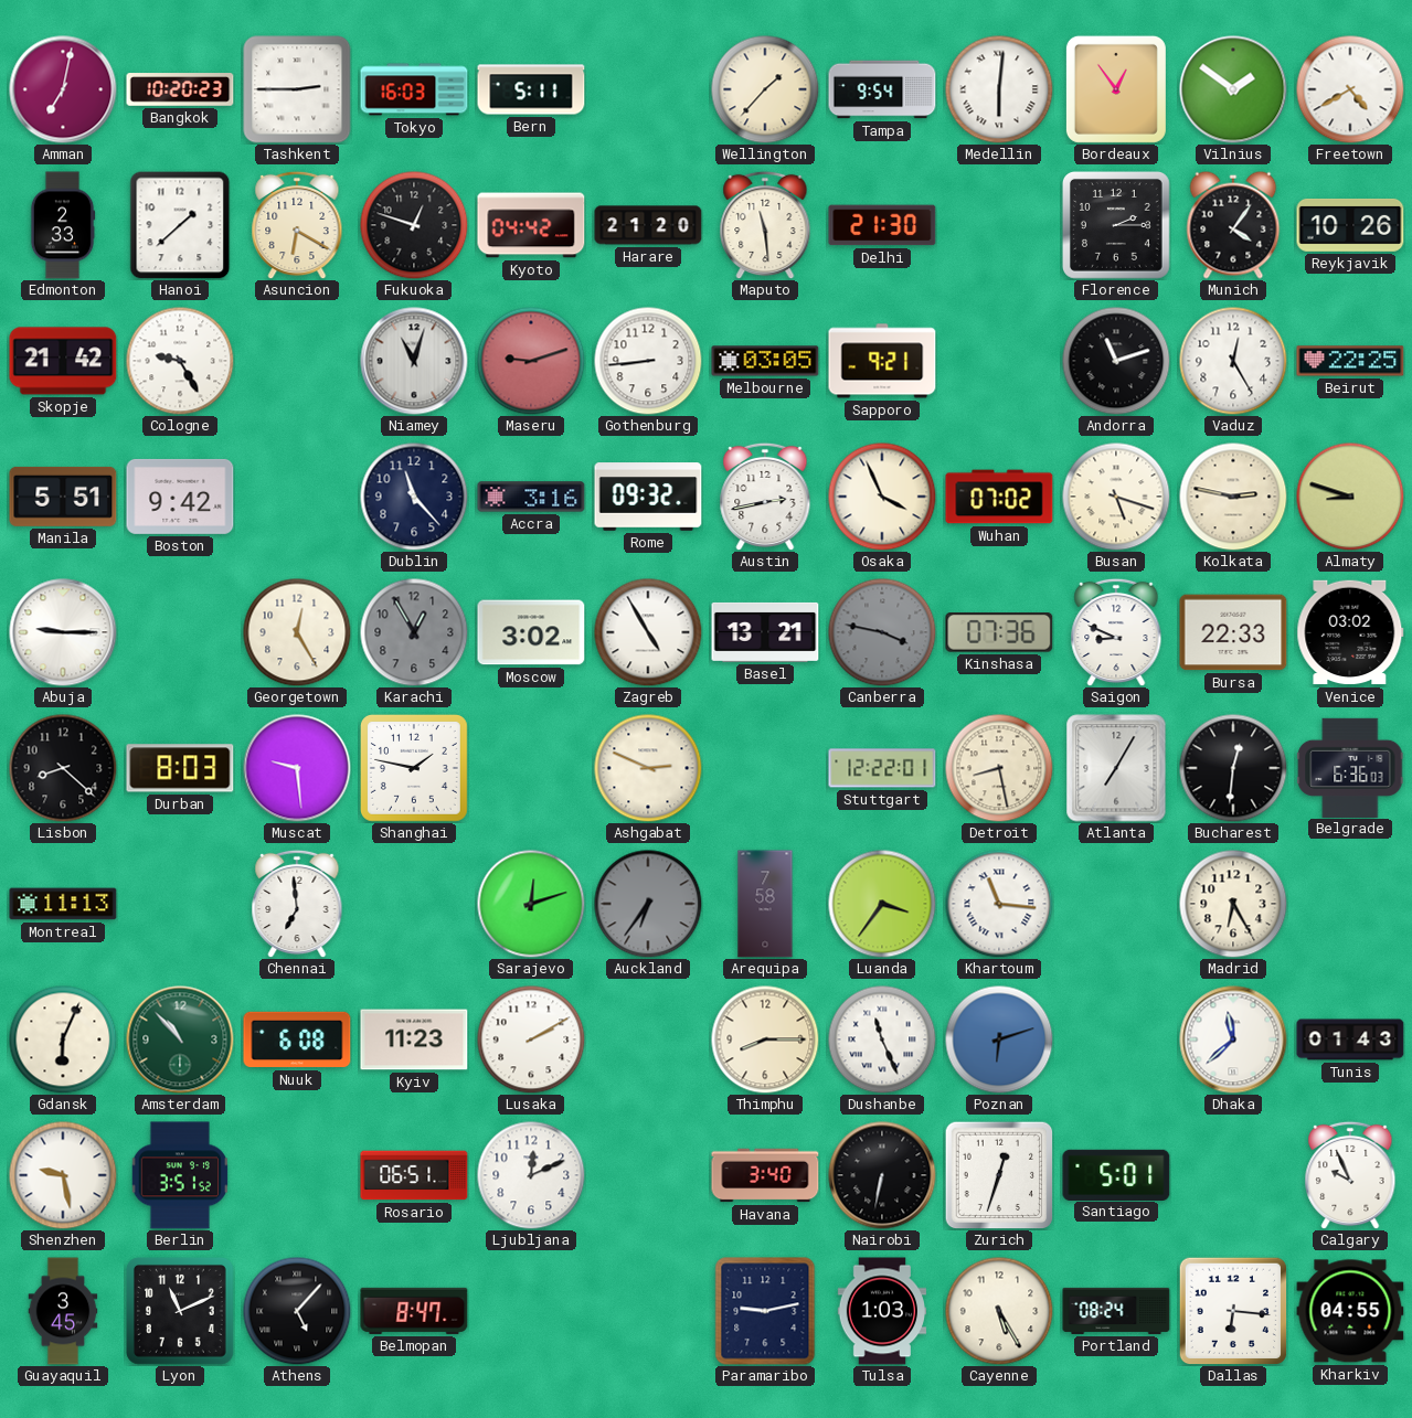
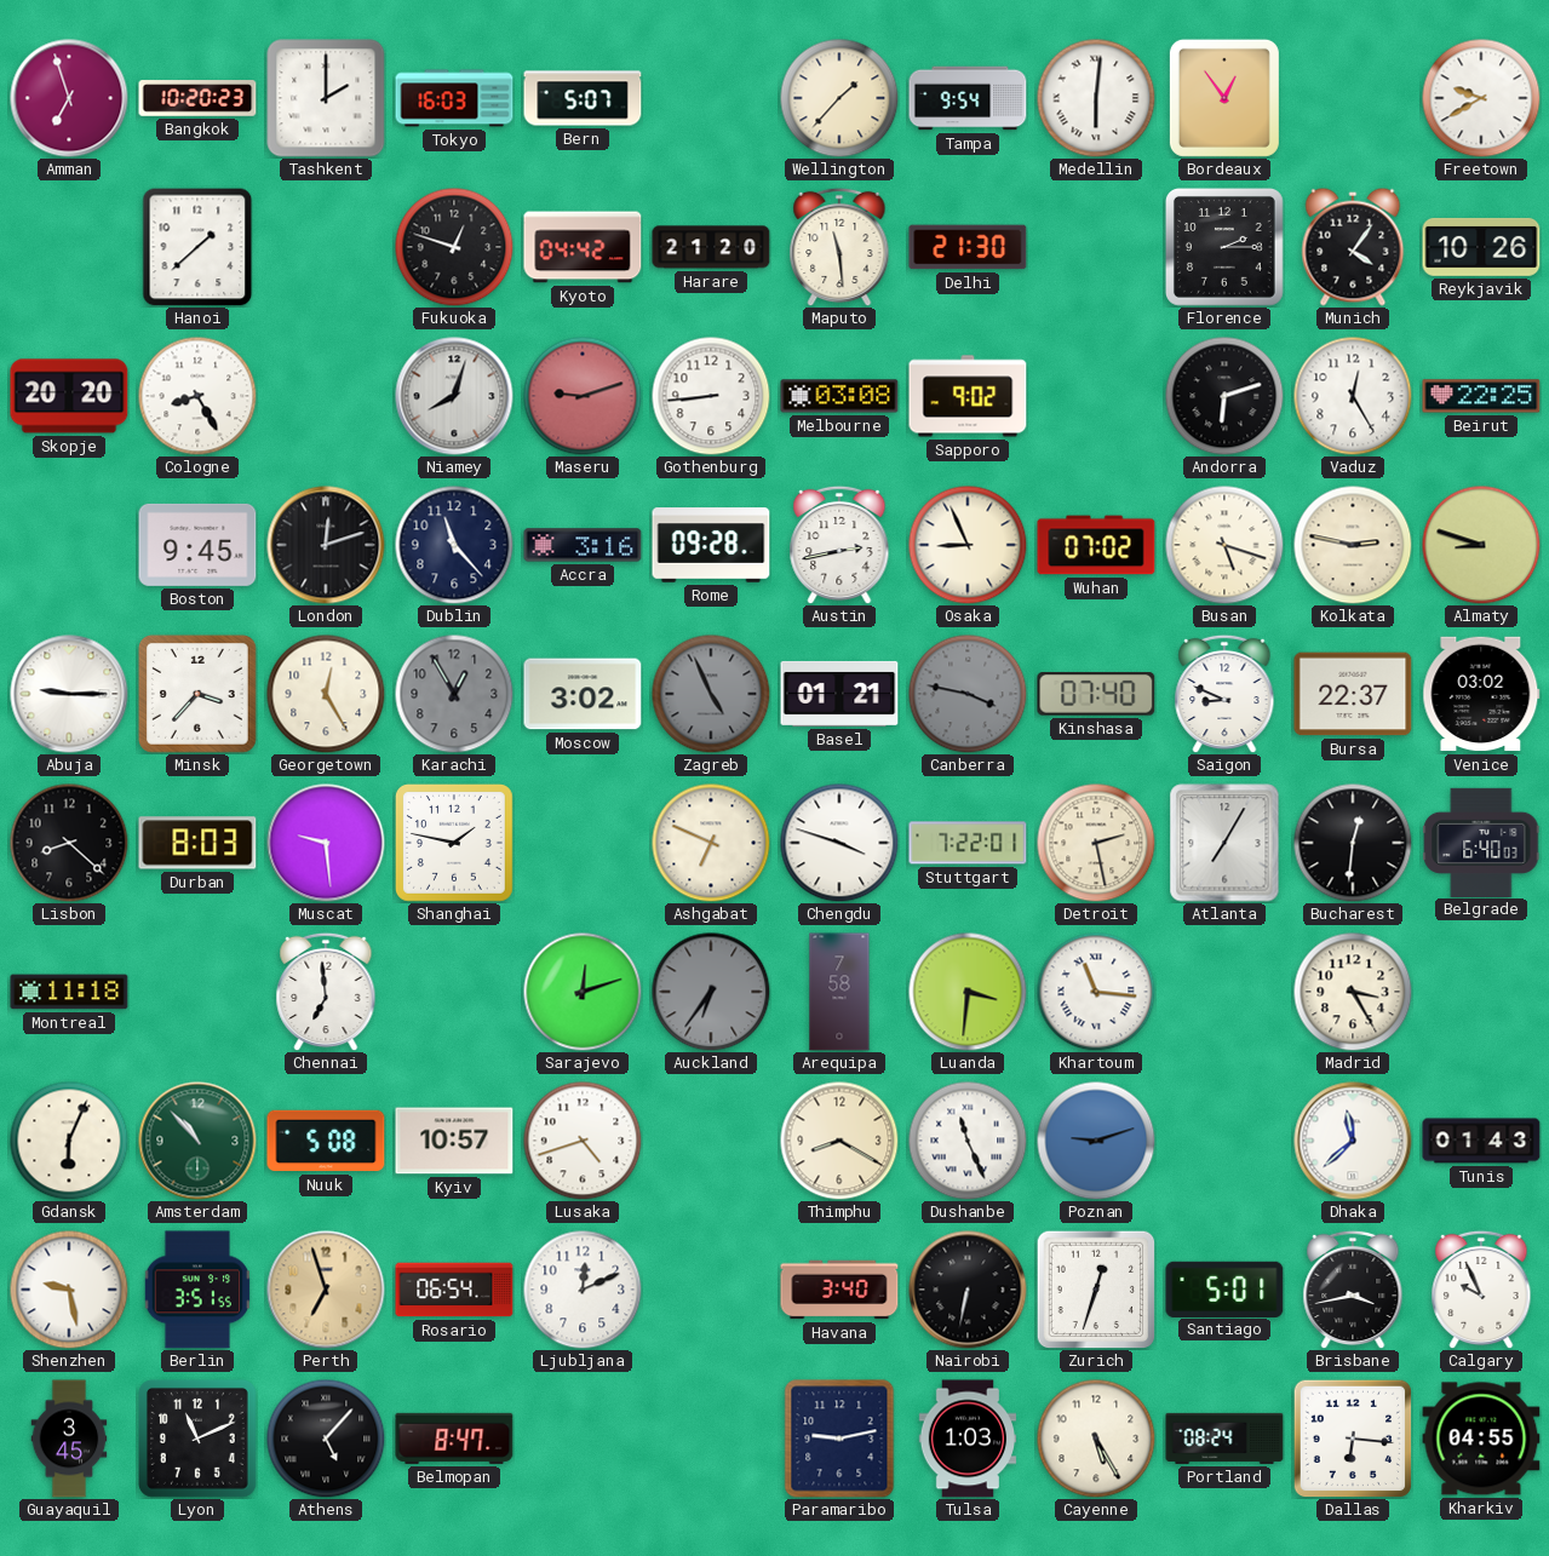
Amman: 7:02 -> 6:57
Tashkent: 2:45 -> 2:00
Bern: 5:11 -> 5:07
Vilnius: 1:51 -> none
Freetown: 4:40 -> 9:40
Edmonton: 2:33 -> none
Asuncion: 6:20 -> none
Skopje: 21:42 -> 20:20
Cologne: 9:25 -> 8:25
Niamey: 11:03 -> 8:03
Melbourne: 03:05 -> 03:08
Sapporo: 9:21 -> 9:02
Andorra: 11:12 -> 6:12
Manila: 5:51 -> none
Boston: 9:42 -> 9:45
London: none -> 12:12
Rome: 09:32 -> 09:28
Osaka: 3:56 -> 8:56
Minsk: none -> 3:37
Zagreb: 4:55 -> 4:56
Zagreb dial: white -> grey
Basel: 13:21 -> 01:21
Kinshasa: 07:36 -> 07:40
Bursa: 22:33 -> 22:37
Ashgabat: 2:49 -> 6:49
Chengdu: none -> 3:48
Stuttgart: 12:22 -> 7:22
Detroit: 8:28 -> 2:28
Belgrade: 6:36 -> 6:40
Montreal: 11:13 -> 11:18
Luanda: 3:36 -> 3:31
Madrid: 6:25 -> 3:25
Nuuk: 6:08 -> 5:08
Kyiv: 11:23 -> 10:57
Lusaka: 2:10 -> 4:42
Thimphu: 8:15 -> 8:20
Poznan: 6:12 -> 9:12
Berlin: 3:51:52 -> 3:51:55
Perth: none -> 6:57
Rosario: 06:51 -> 06:54
Brisbane: none -> 3:43
